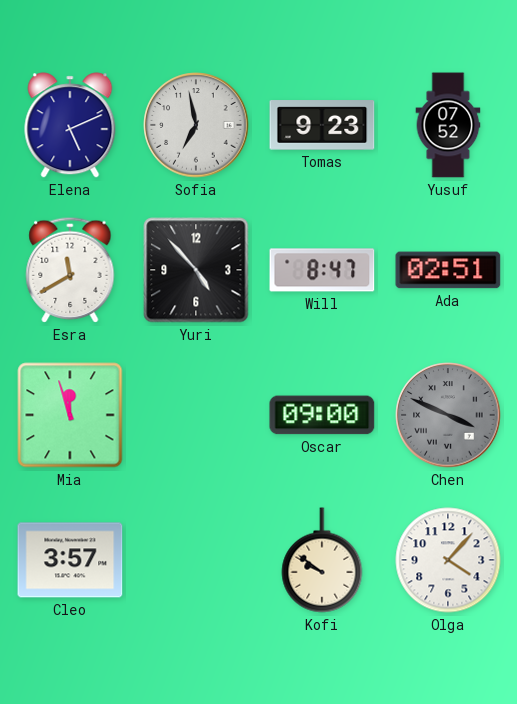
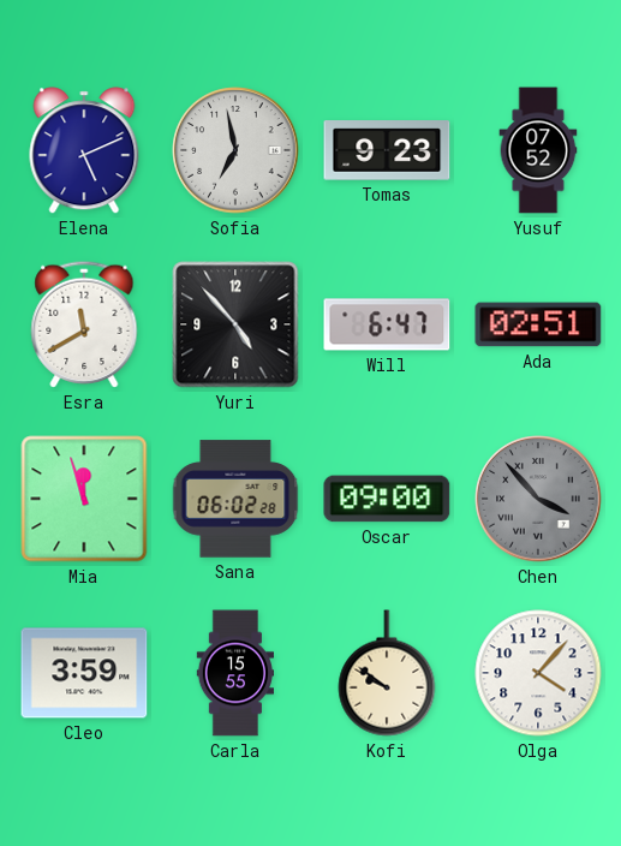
Will: 8:47 -> 6:47
Sana: none -> 06:02
Chen: 3:49 -> 3:53
Cleo: 3:57 -> 3:59
Carla: none -> 15:55
